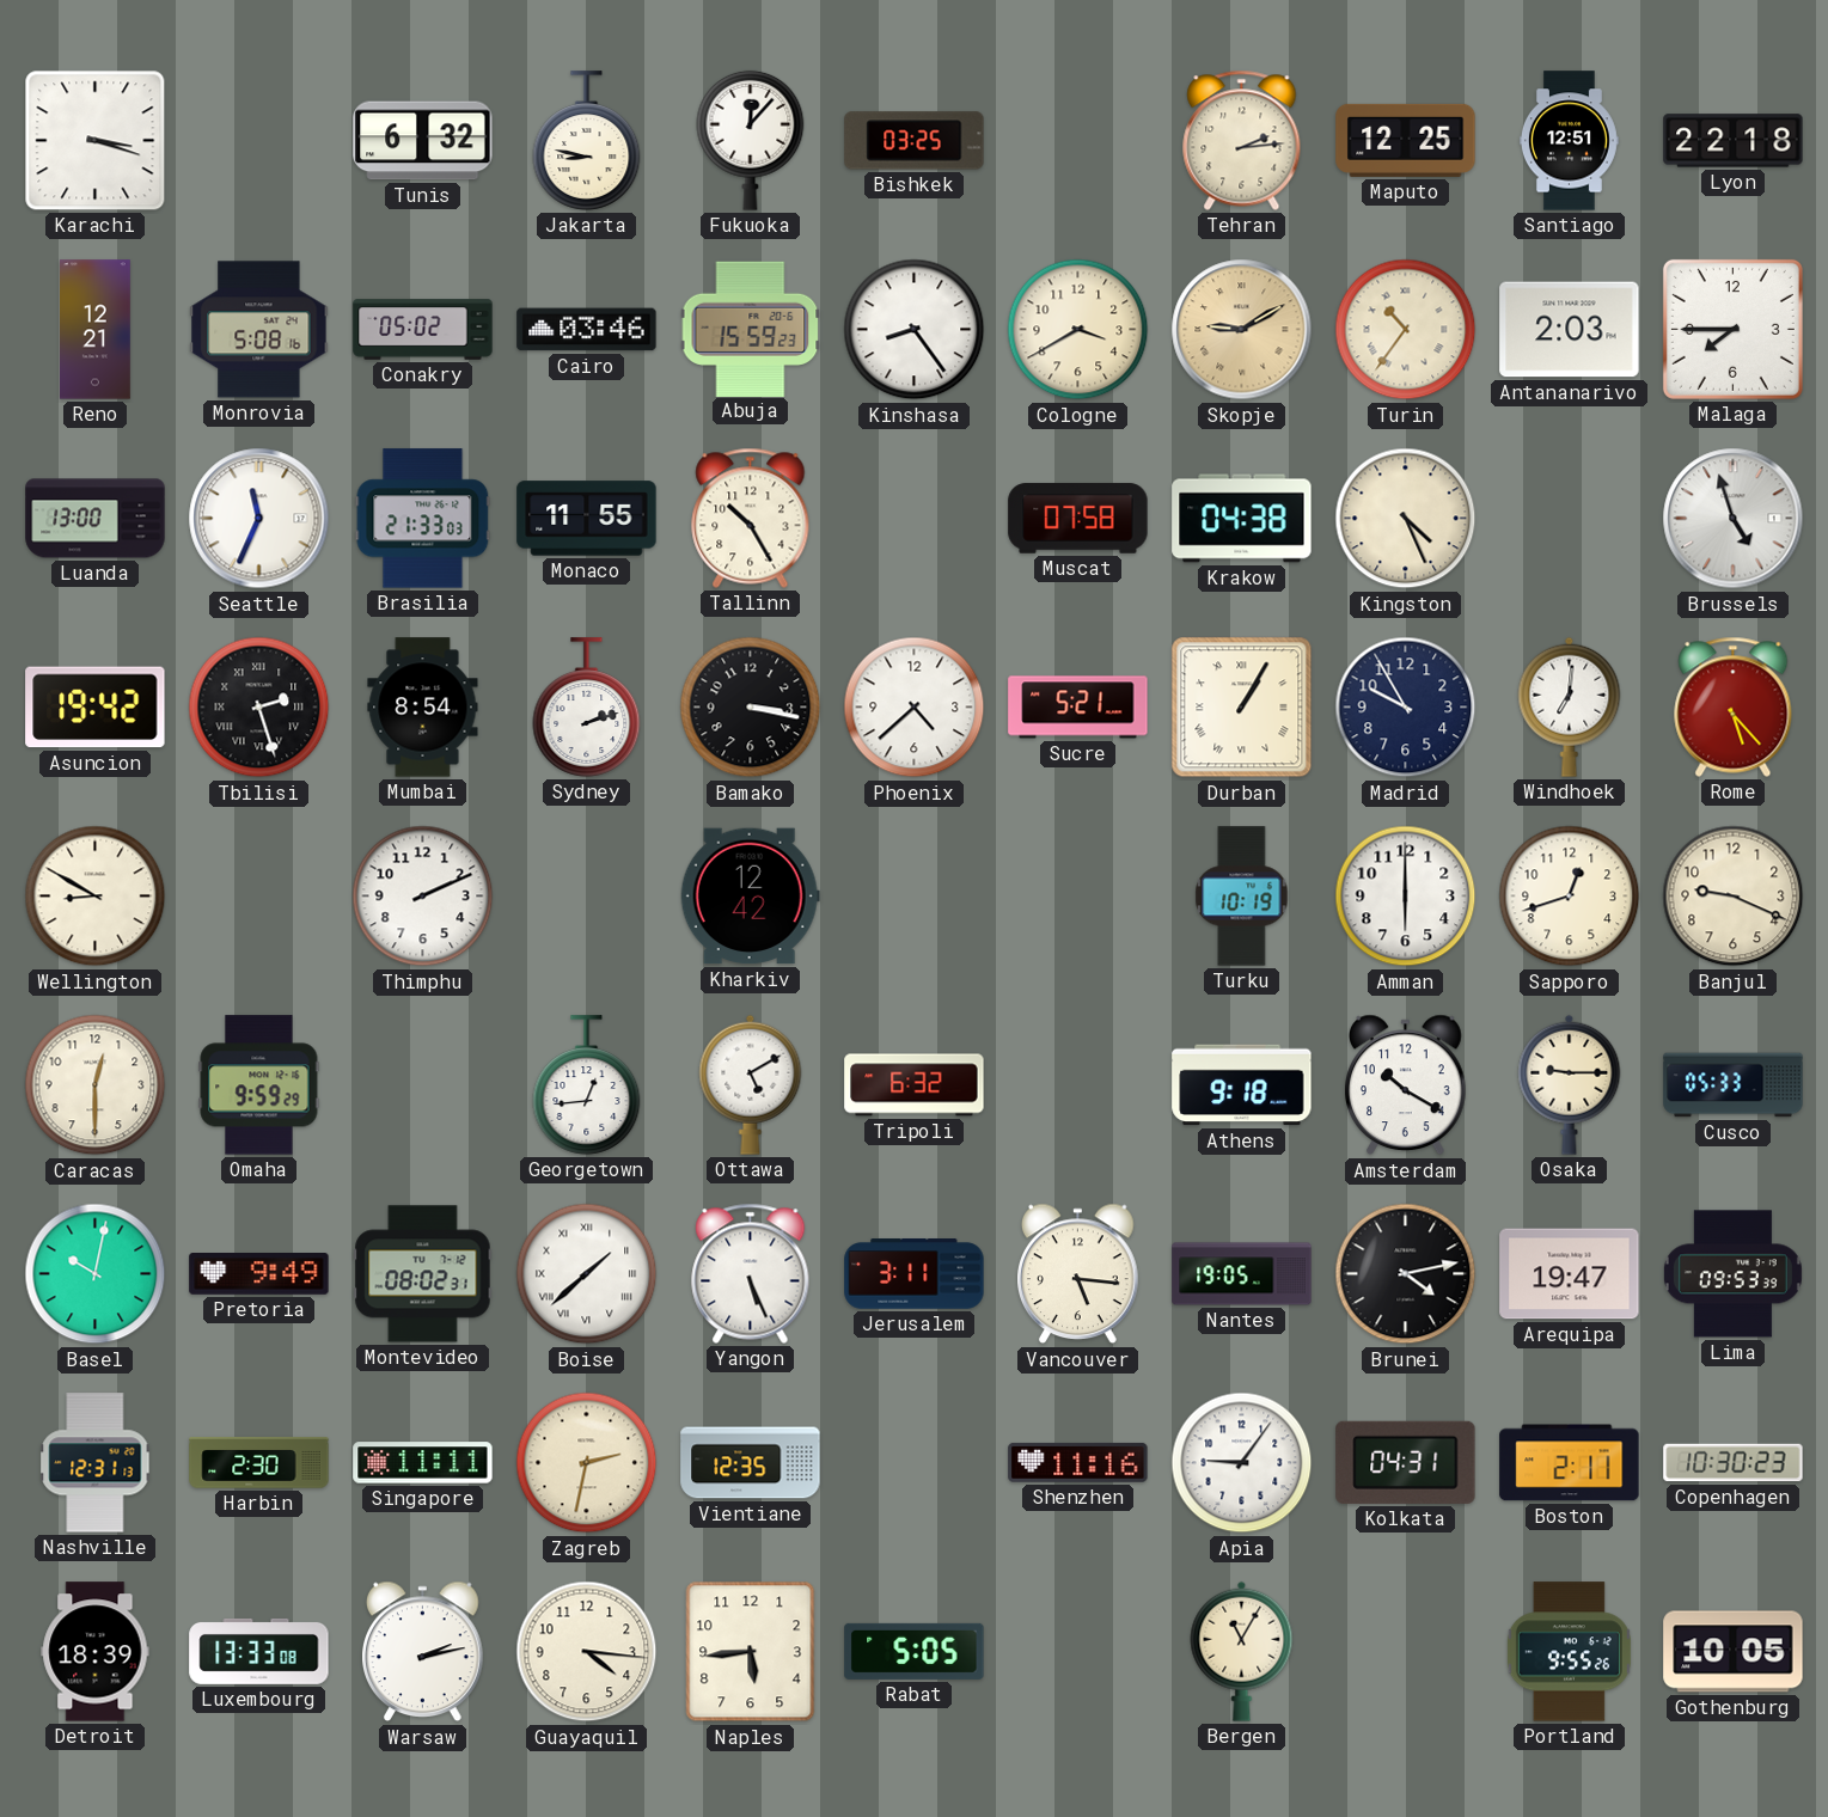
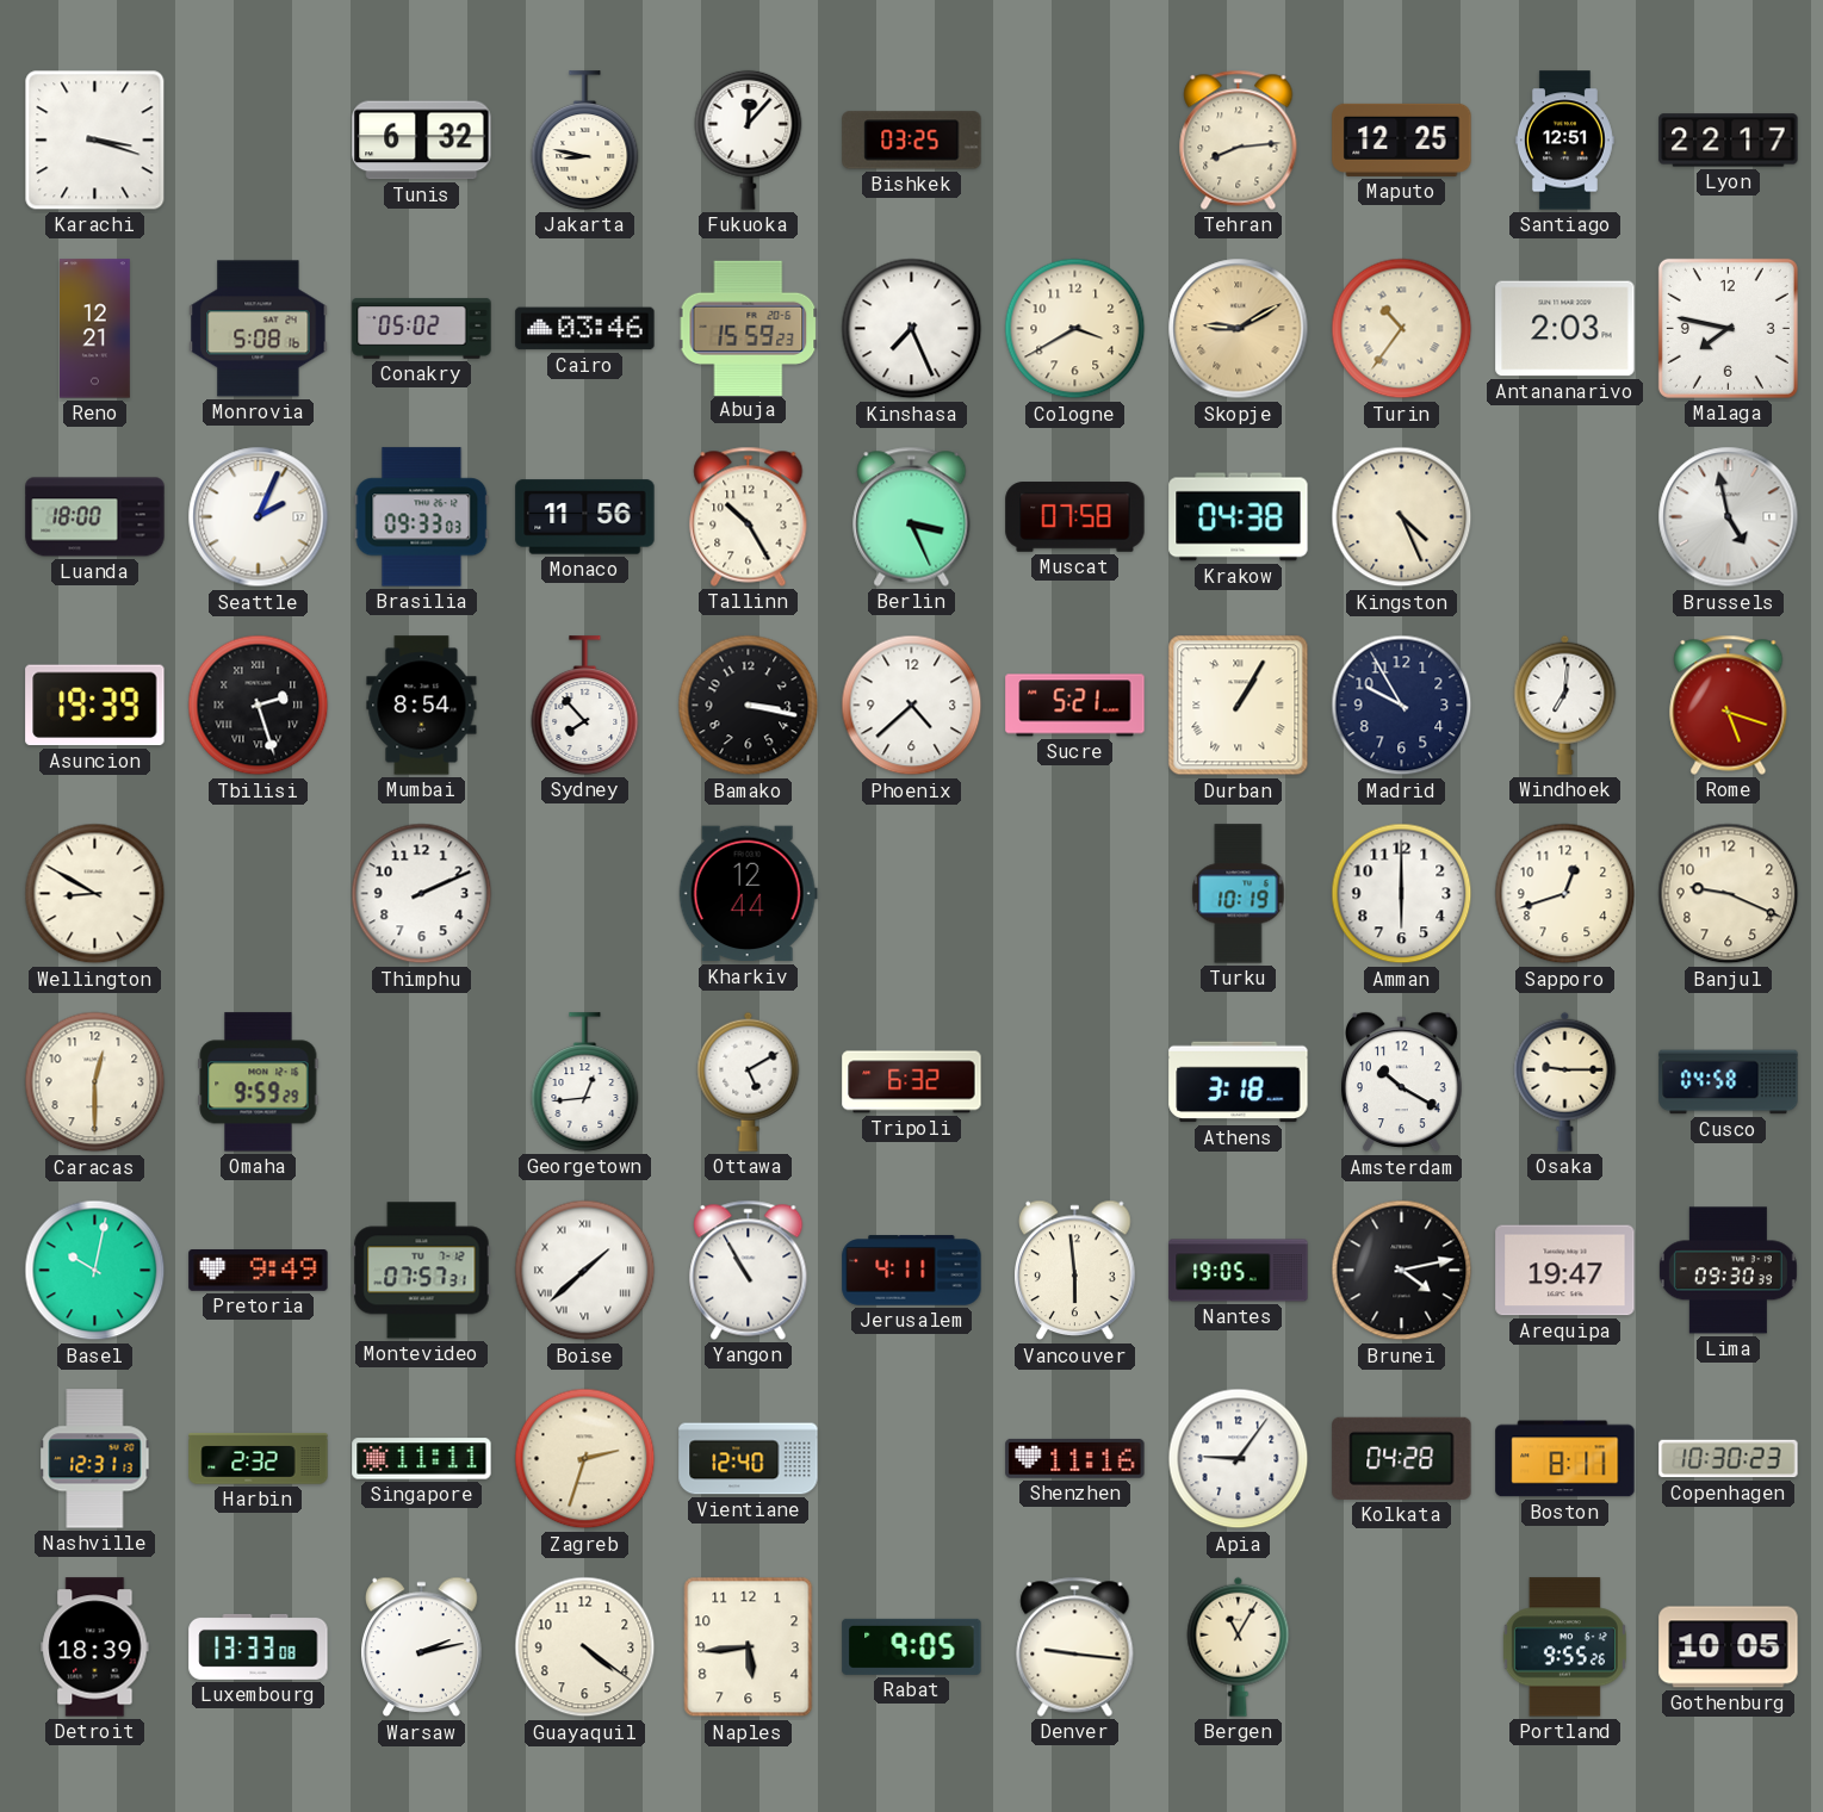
Tehran: 2:14 -> 8:14
Lyon: 22:18 -> 22:17
Kinshasa: 8:24 -> 7:26
Malaga: 7:45 -> 7:47
Luanda: 13:00 -> 18:00
Seattle: 11:34 -> 2:04
Brasilia: 21:33 -> 09:33
Monaco: 11:55 -> 11:56
Berlin: none -> 3:26
Brussels: 4:57 -> 4:58
Asuncion: 19:42 -> 19:39
Sydney: 2:12 -> 7:53
Rome: 5:23 -> 5:18
Kharkiv: 12:42 -> 12:44
Athens: 9:18 -> 3:18
Cusco: 05:33 -> 04:58
Montevideo: 08:02 -> 07:57
Yangon: 5:26 -> 10:55
Jerusalem: 3:11 -> 4:11
Vancouver: 5:16 -> 5:59
Lima: 09:53 -> 09:30
Harbin: 2:30 -> 2:32
Zagreb: 2:32 -> 2:33
Vientiane: 12:35 -> 12:40
Kolkata: 04:31 -> 04:28
Boston: 2:11 -> 8:11
Guayaquil: 4:16 -> 4:21
Rabat: 5:05 -> 9:05
Denver: none -> 9:16
